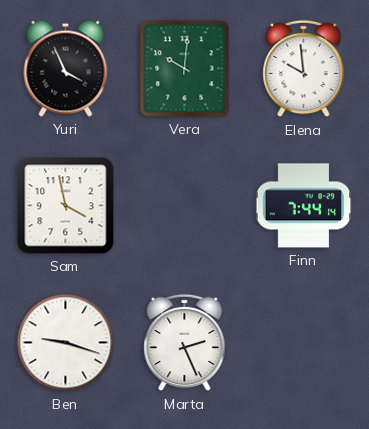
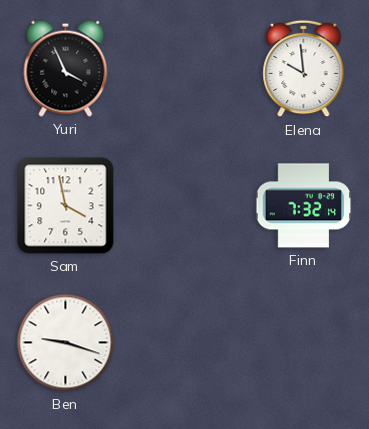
Vera: 10:01 -> none
Finn: 7:44 -> 7:32
Marta: 2:26 -> none
